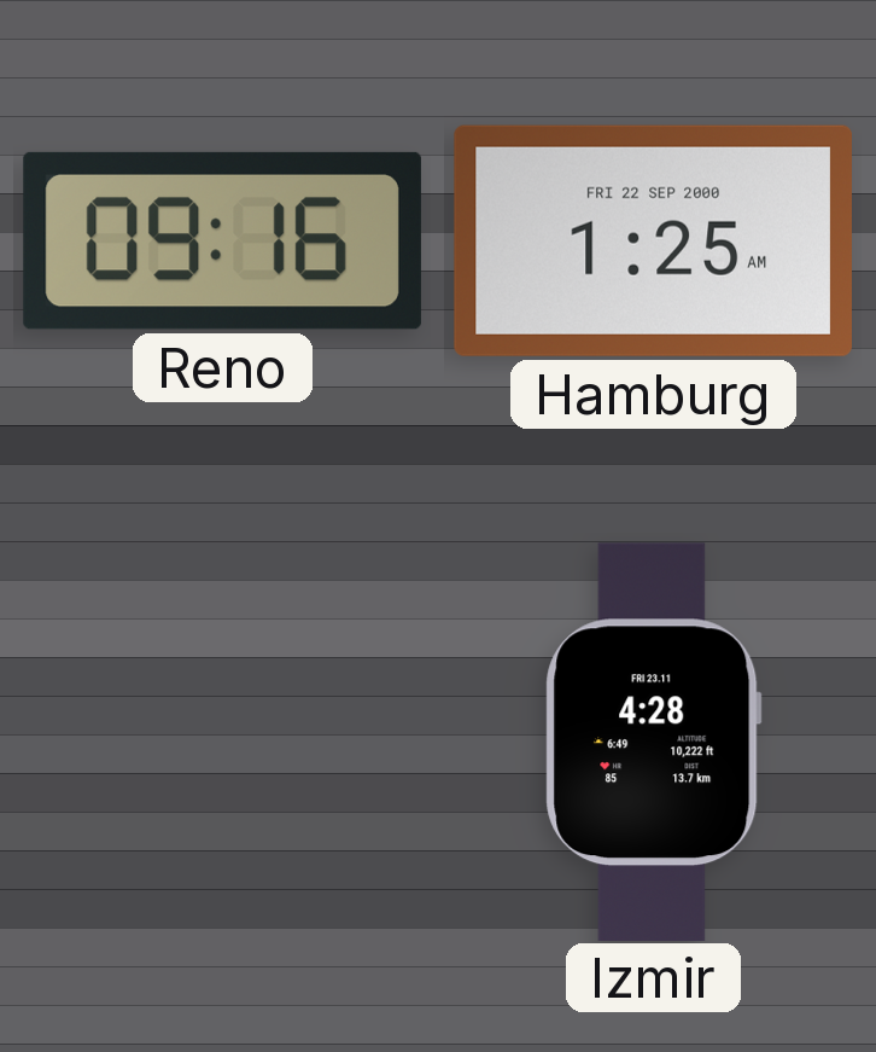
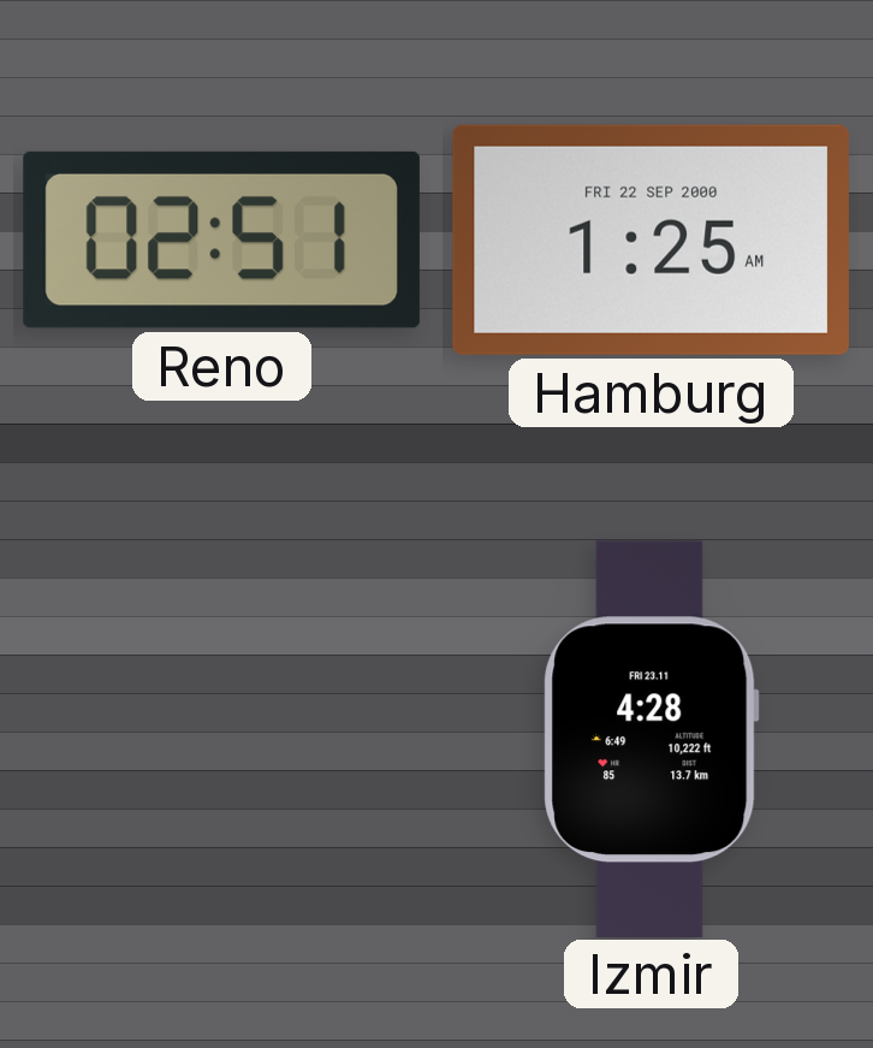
Reno: 09:16 -> 02:51
